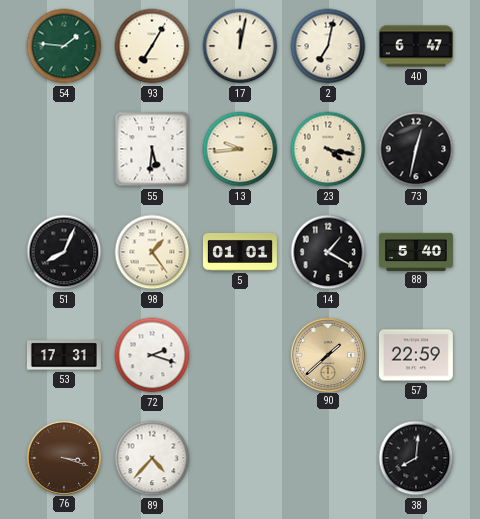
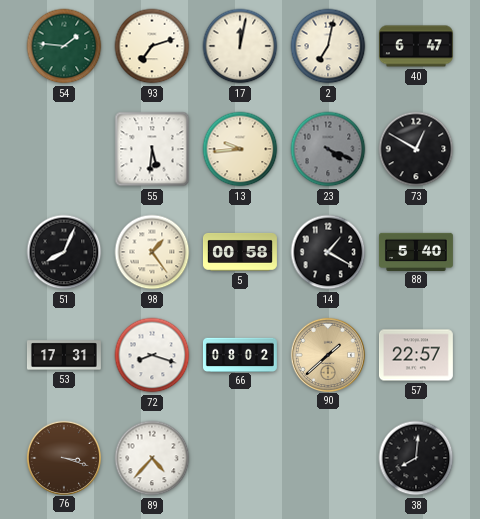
93: 7:05 -> 7:12
23: 4:17 -> 4:19
23 dial: cream -> grey
73: 12:32 -> 12:50
5: 01:01 -> 00:58
72: 2:18 -> 8:18
66: none -> 08:02
57: 22:59 -> 22:57
